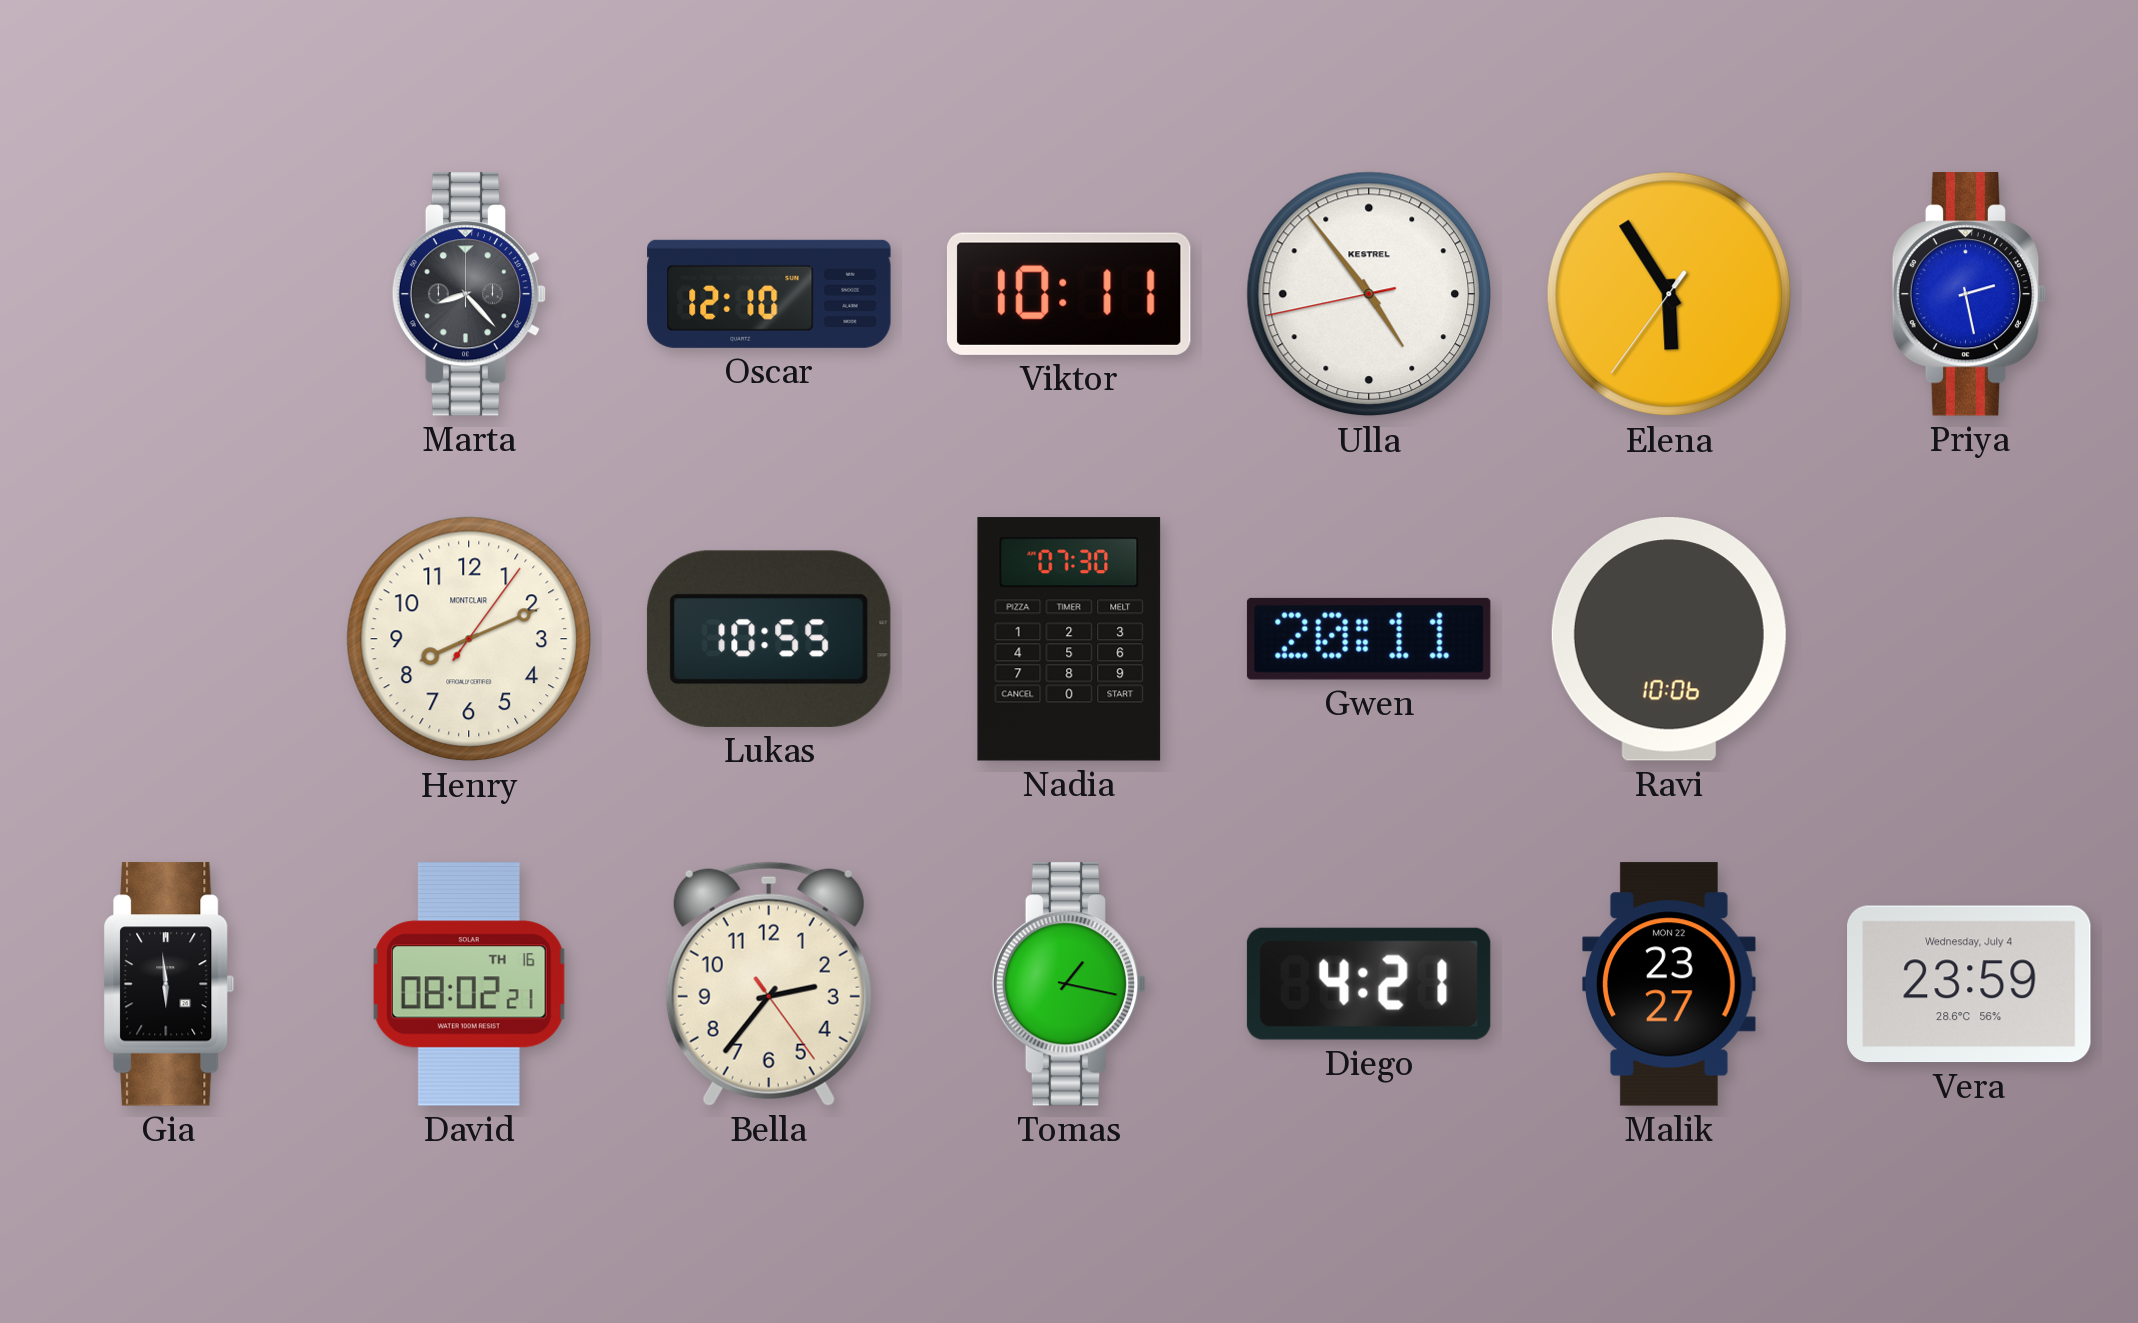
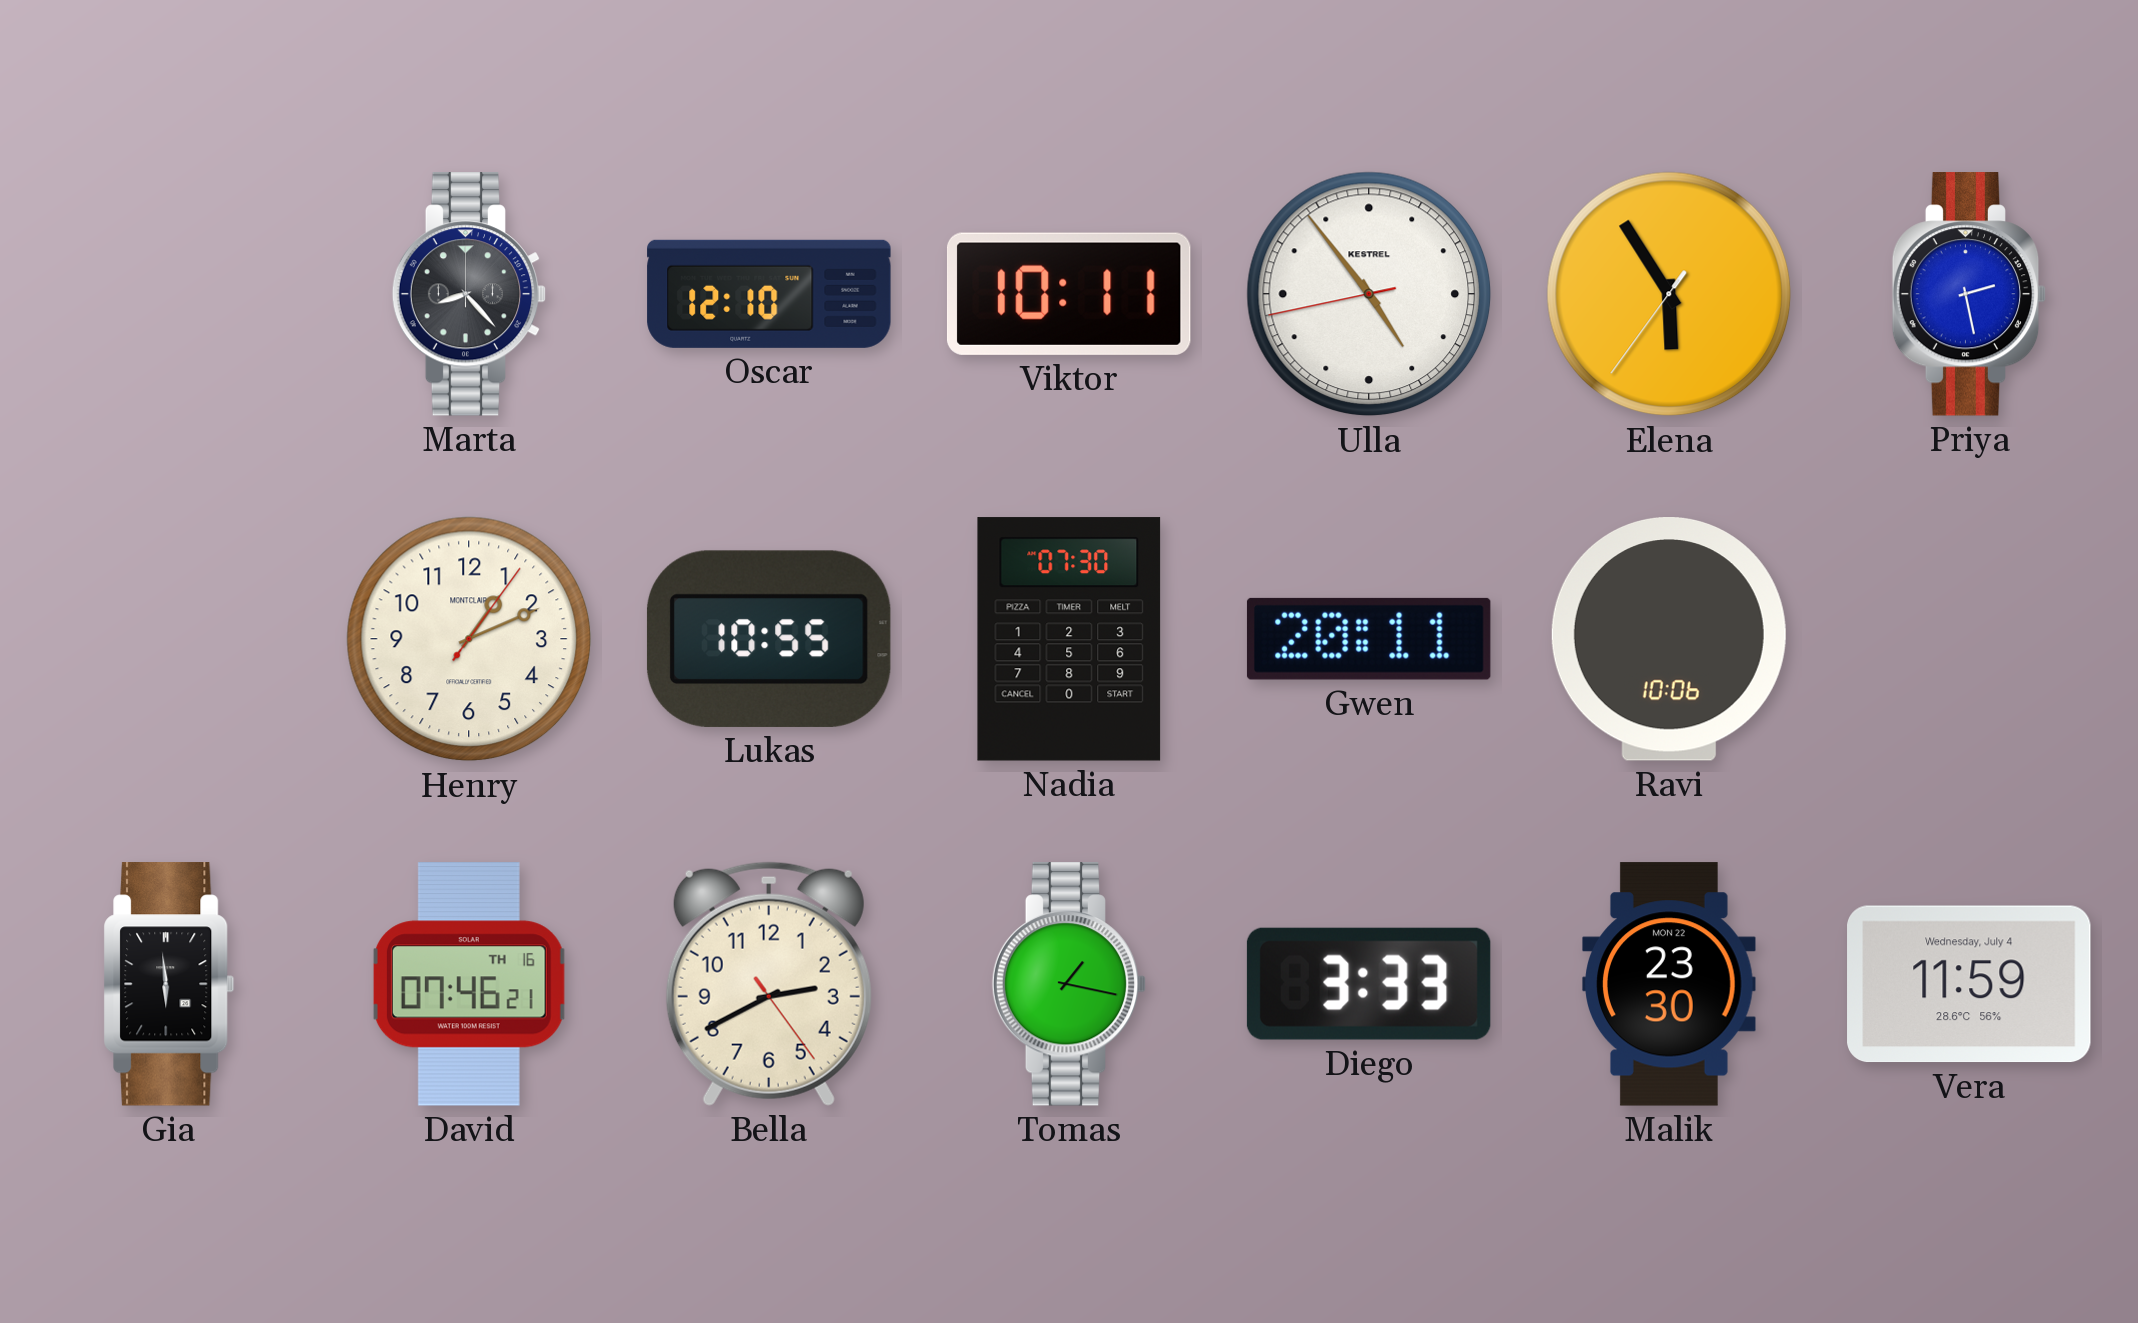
Henry: 8:11 -> 1:11
David: 08:02 -> 07:46
Bella: 2:36 -> 2:40
Diego: 4:21 -> 3:33
Malik: 23:27 -> 23:30
Vera: 23:59 -> 11:59
